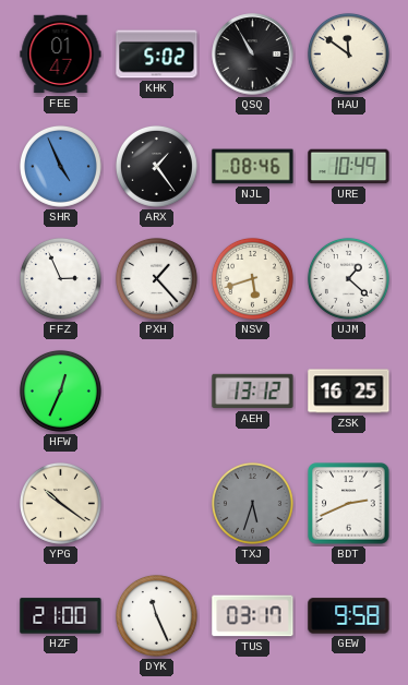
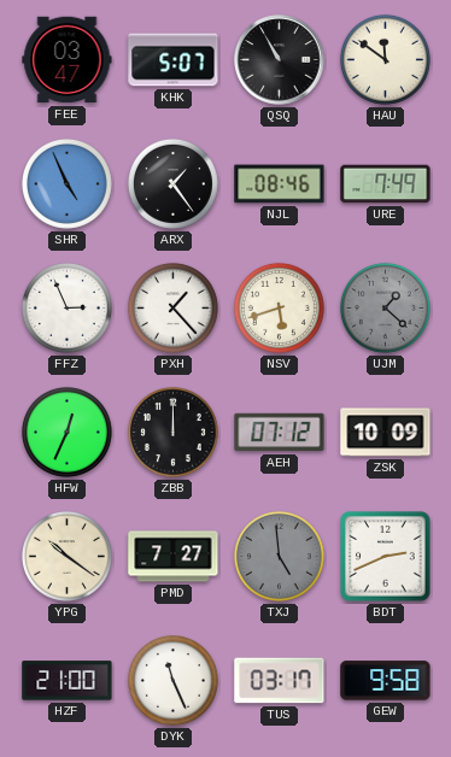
FEE: 01:47 -> 03:47
KHK: 5:02 -> 5:07
URE: 10:49 -> 7:49
UJM dial: white -> grey
ZBB: none -> 12:00
AEH: 13:12 -> 07:12
ZSK: 16:25 -> 10:09
PMD: none -> 7:27
TXJ: 5:33 -> 4:59
